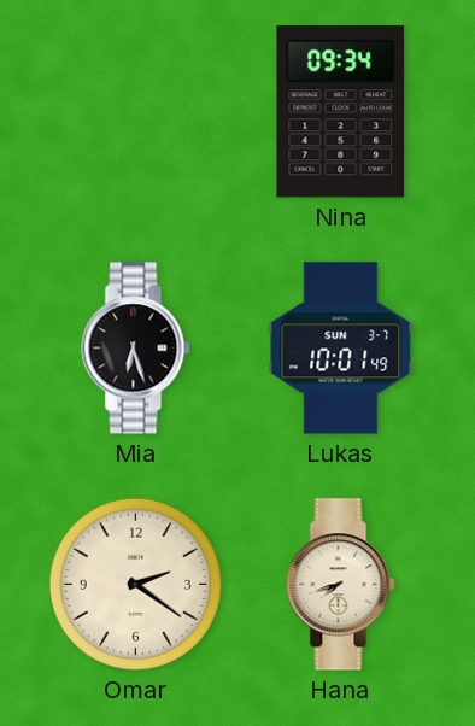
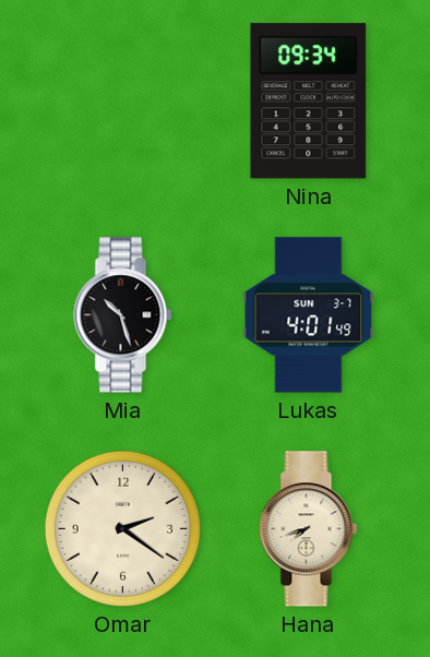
Mia: 6:27 -> 10:27
Lukas: 10:01 -> 4:01
